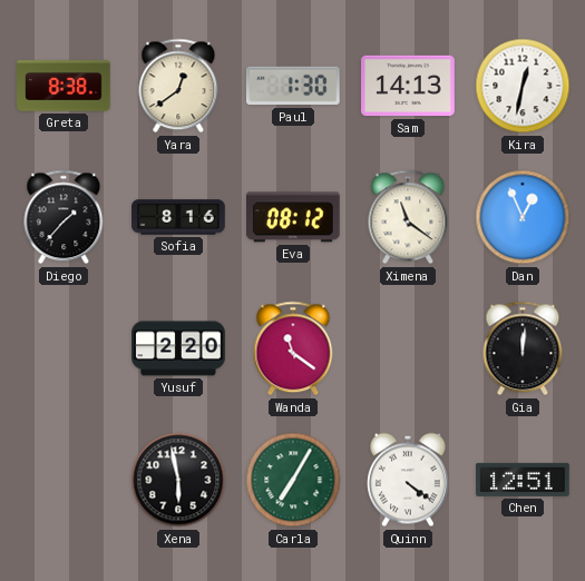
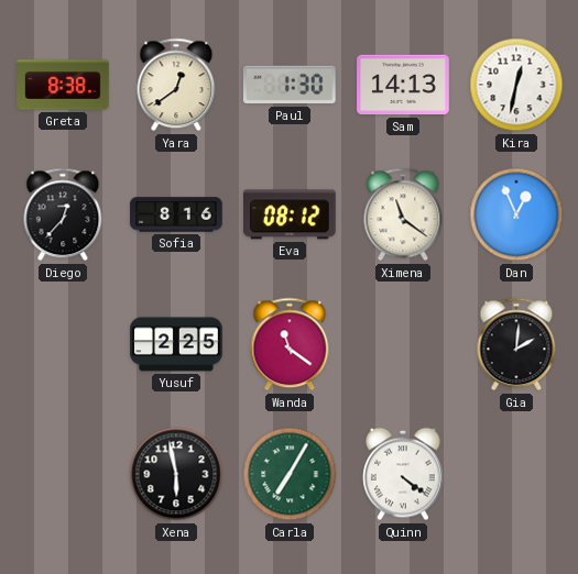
Diego: 1:37 -> 12:37
Yusuf: 2:20 -> 2:25
Gia: 12:01 -> 2:01
Chen: 12:51 -> none
